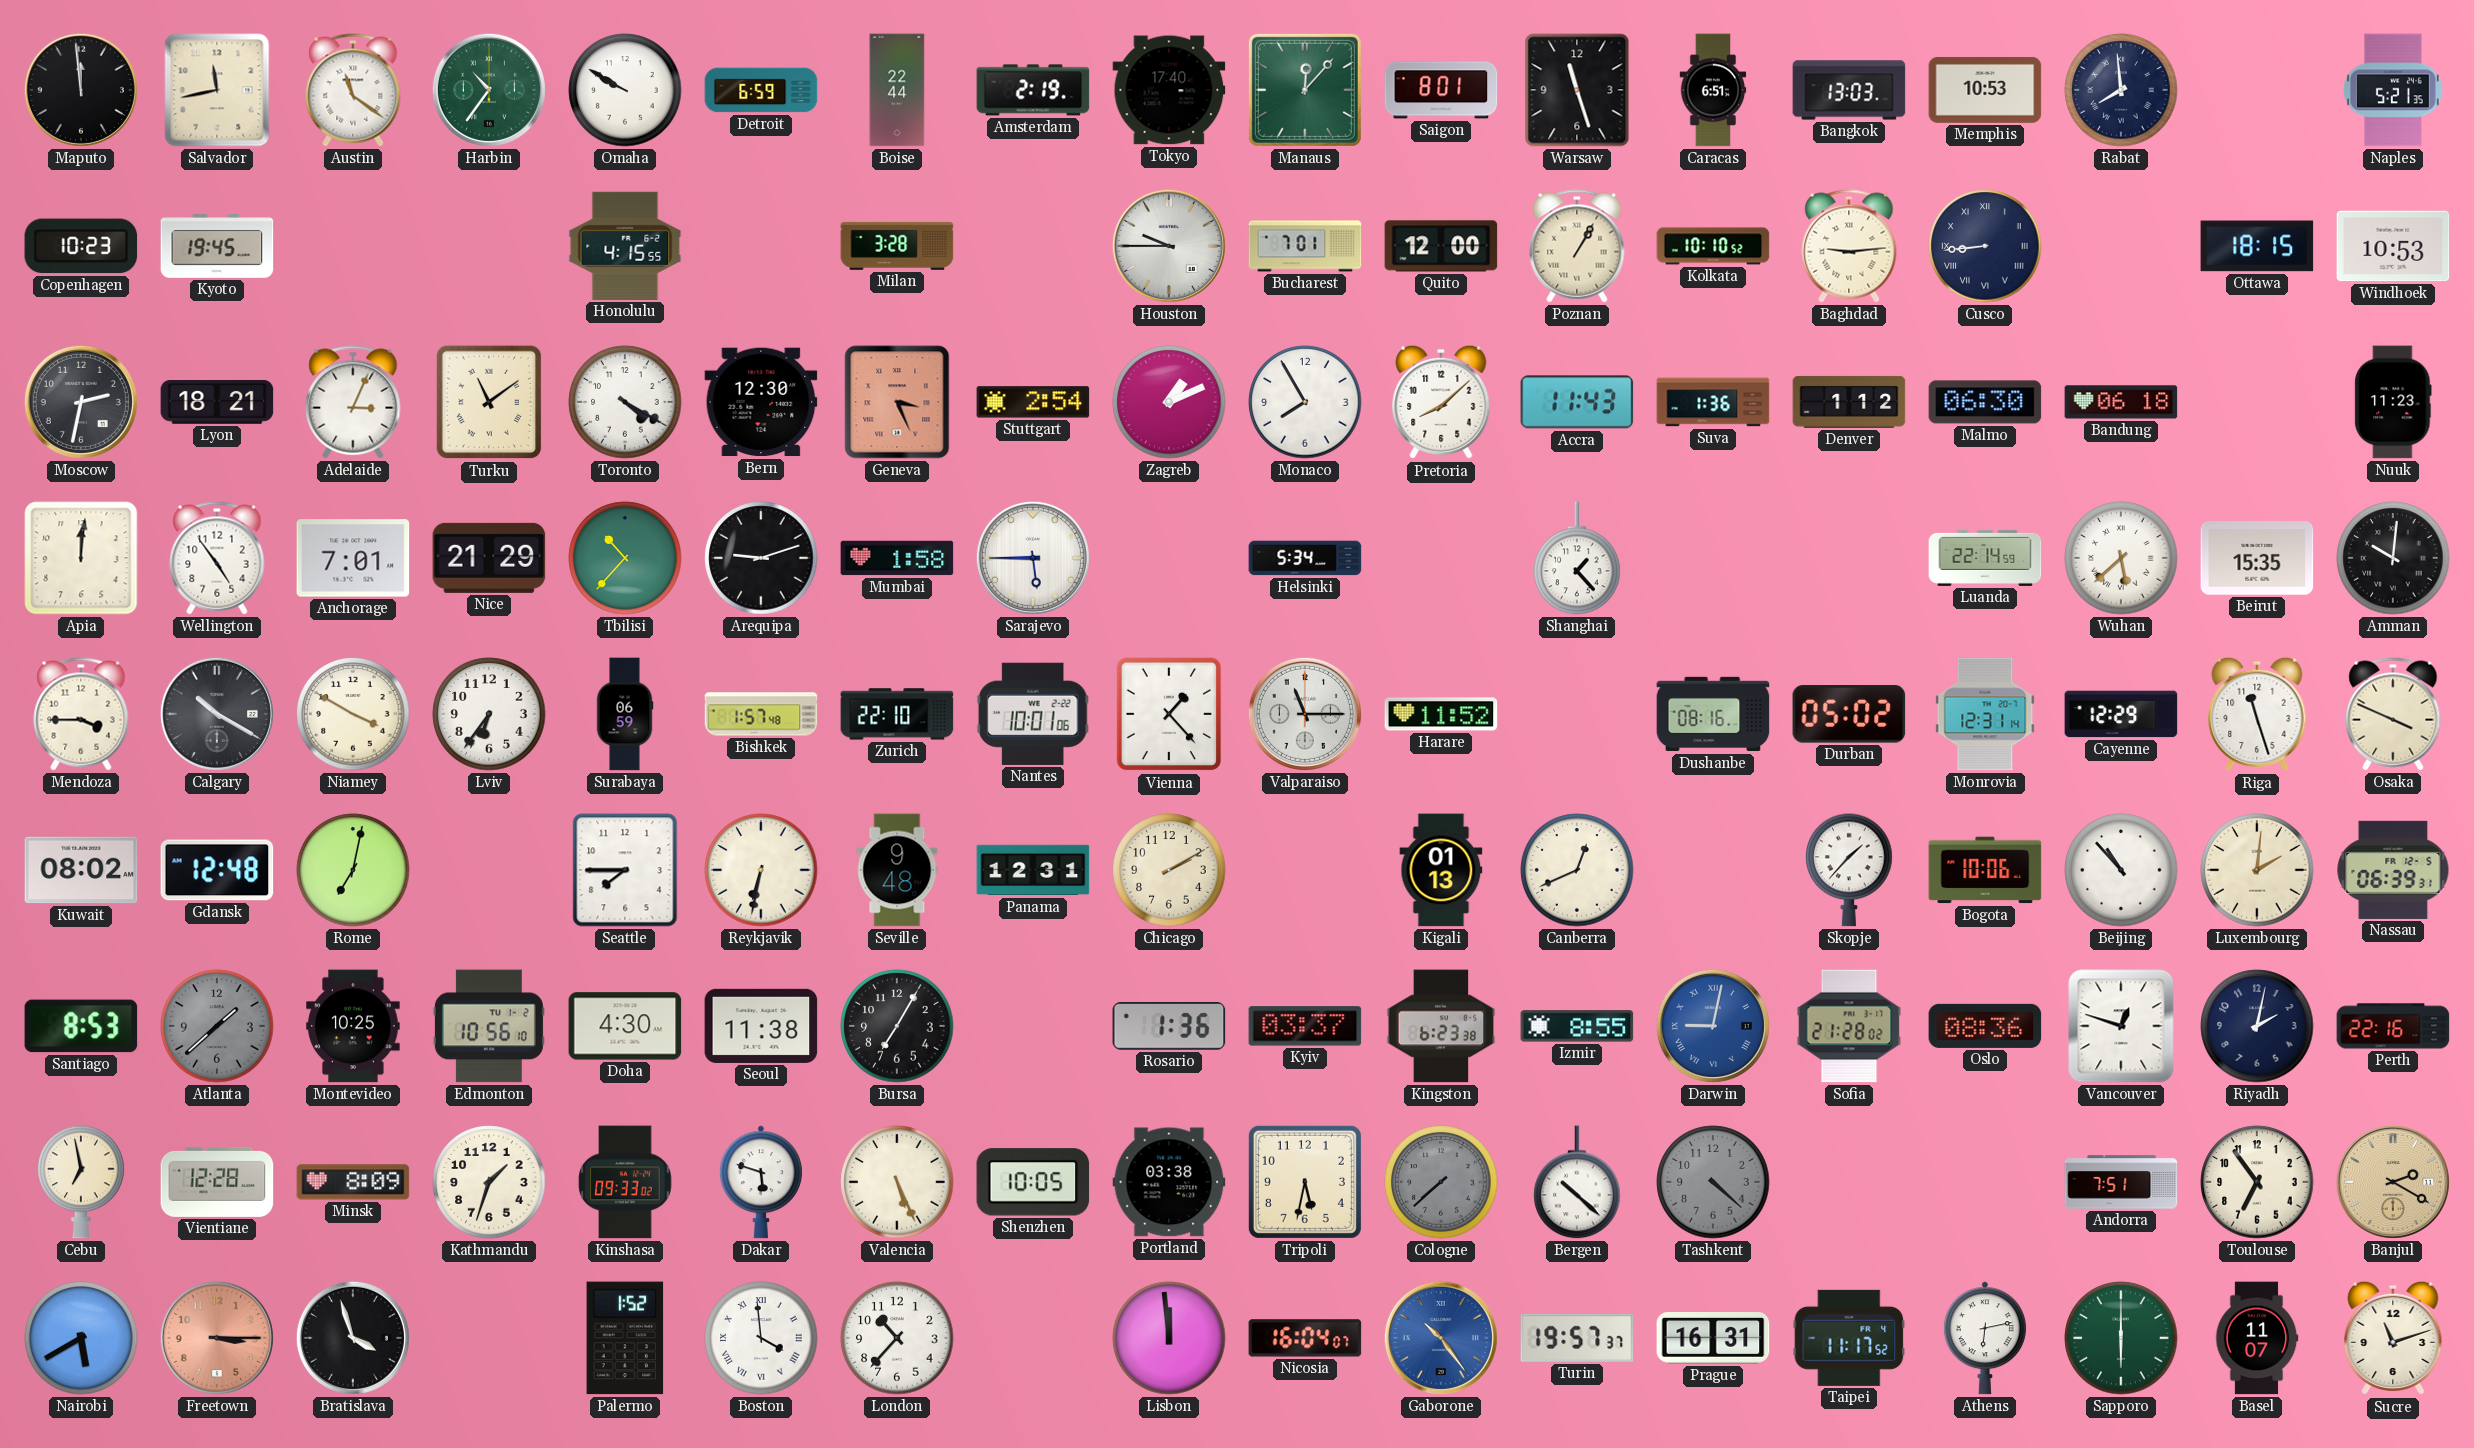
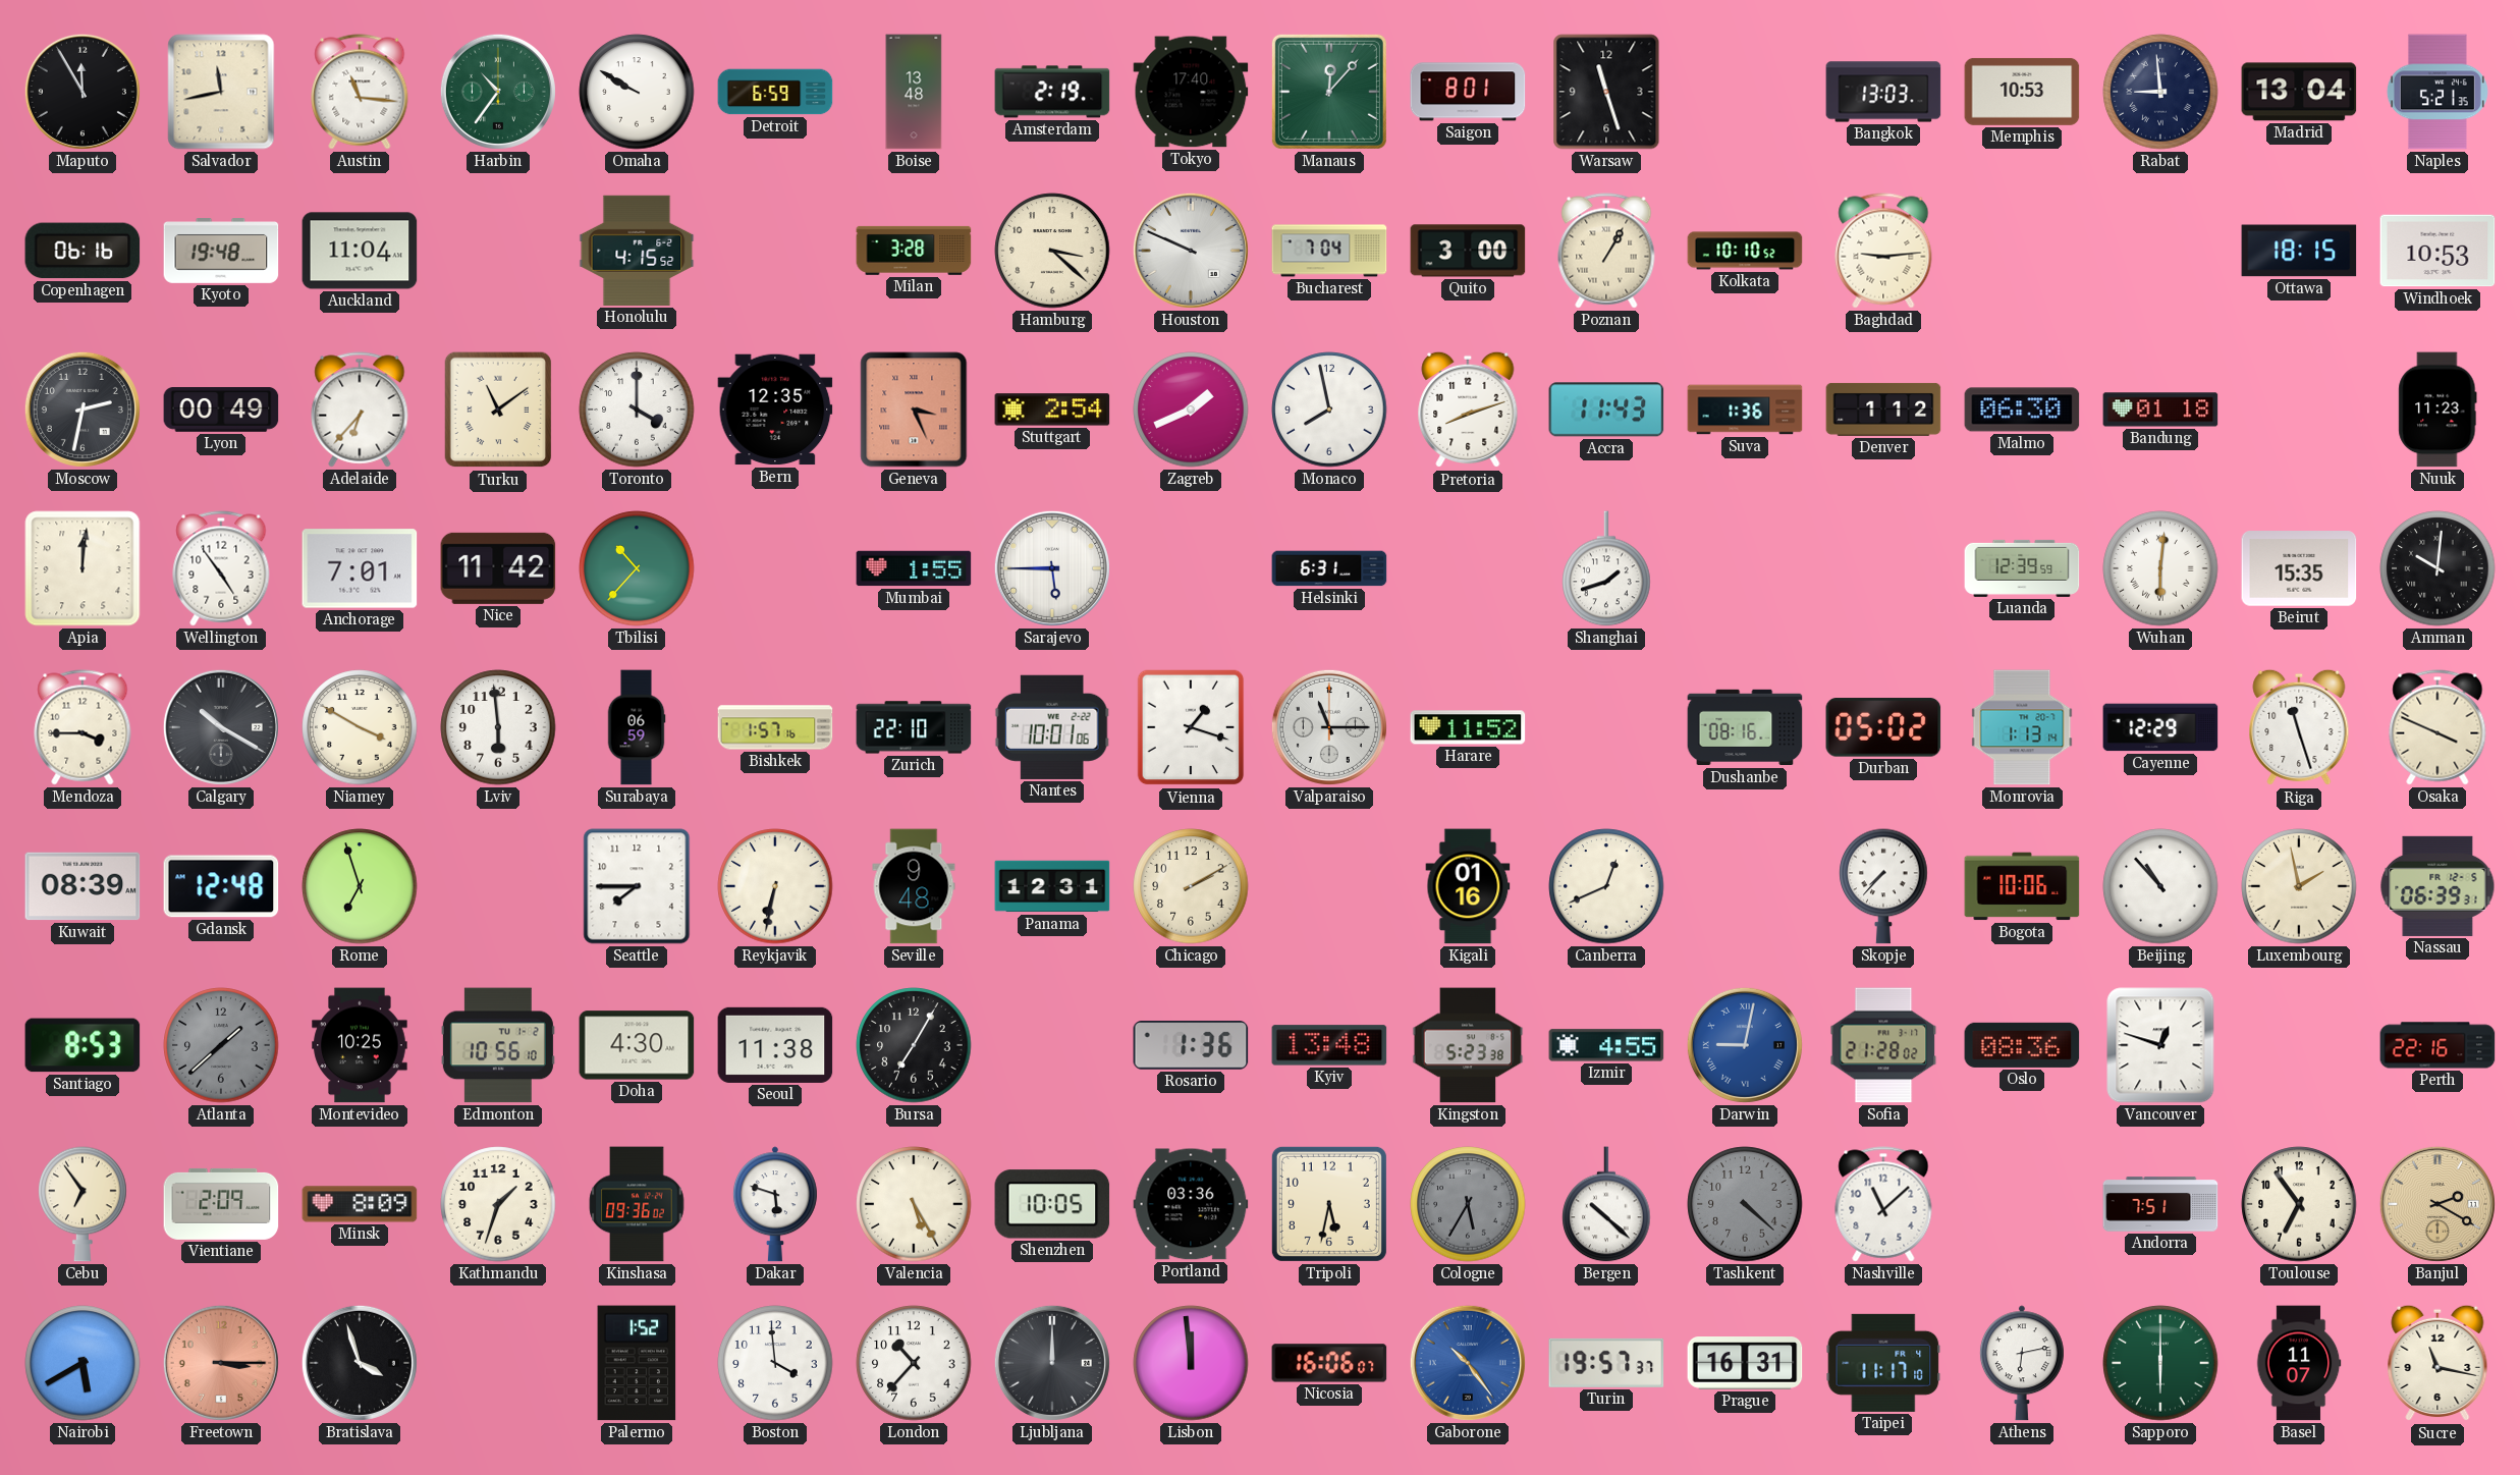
Maputo: 11:59 -> 11:55
Austin: 11:21 -> 11:16
Boise: 22:44 -> 13:48
Caracas: 6:51 -> none
Rabat: 7:59 -> 8:59
Madrid: none -> 13:04
Copenhagen: 10:23 -> 06:16
Kyoto: 19:45 -> 19:48
Auckland: none -> 11:04
Honolulu: 4:15:55 -> 4:15:52
Hamburg: none -> 3:22
Houston: 9:45 -> 9:49
Bucharest: 7:01 -> 7:04
Quito: 12:00 -> 3:00
Cusco: 8:44 -> none
Lyon: 18:21 -> 00:49
Adelaide: 3:04 -> 6:37
Toronto: 4:20 -> 4:00
Bern: 12:30 -> 12:35
Zagreb: 1:11 -> 1:41
Monaco: 7:55 -> 7:58
Pretoria: 8:08 -> 8:12
Bandung: 06:18 -> 01:18
Nice: 21:29 -> 11:42
Arequipa: 9:12 -> none
Mumbai: 1:58 -> 1:55
Helsinki: 5:34 -> 6:31
Shanghai: 1:23 -> 1:42
Luanda: 22:14 -> 12:39
Wuhan: 5:38 -> 6:01
Lviv: 6:36 -> 5:59
Bishkek: 1:57:48 -> 1:57:16
Vienna: 1:23 -> 1:18
Monrovia: 12:31 -> 1:13
Kuwait: 08:02 -> 08:39
Rome: 7:02 -> 6:57
Kigali: 01:13 -> 01:16
Skopje: 1:37 -> 7:37
Luxembourg: 2:01 -> 1:58
Kyiv: 03:37 -> 13:48
Kingston: 6:23 -> 5:23
Izmir: 8:55 -> 4:55
Riyadh: 2:02 -> none
Cebu: 6:58 -> 6:54
Vientiane: 12:28 -> 2:09
Kinshasa: 09:33 -> 09:36
Valencia: 5:26 -> 5:25
Portland: 03:38 -> 03:36
Cologne: 7:38 -> 5:35
Nashville: none -> 11:08
Boston numerals: Roman -> Arabic
Ljubljana: none -> 12:00
Nicosia: 16:04 -> 16:06
Taipei: 11:17:52 -> 11:17:10
Sucre: 11:12 -> 11:17
